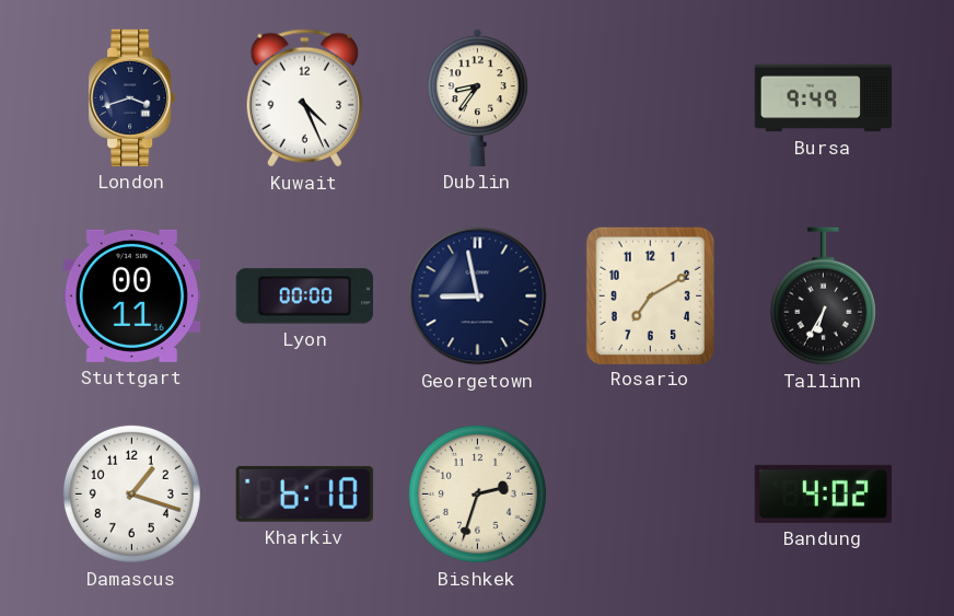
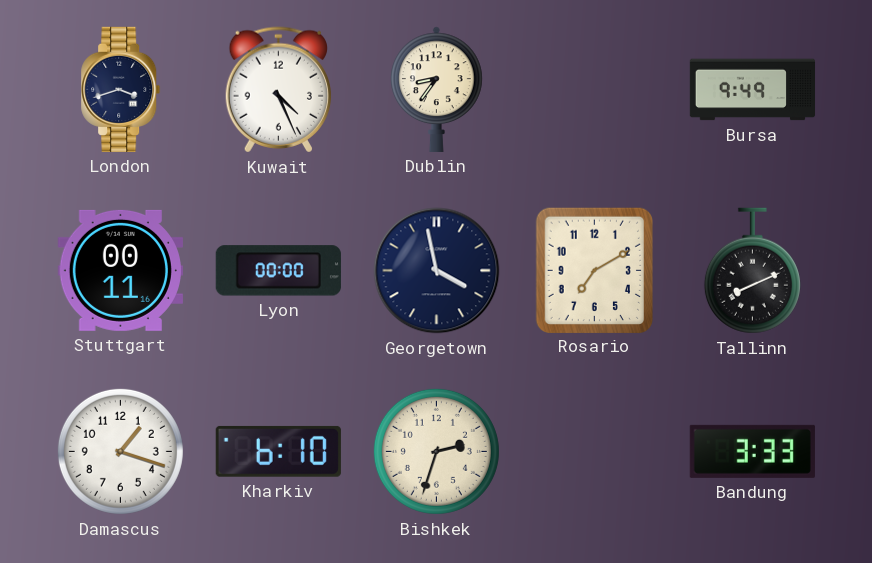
Georgetown: 8:58 -> 3:58
Tallinn: 6:35 -> 8:11
Bandung: 4:02 -> 3:33
